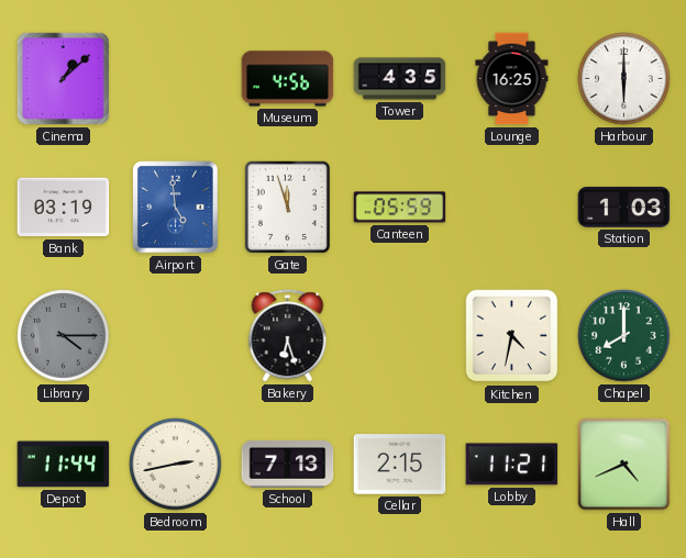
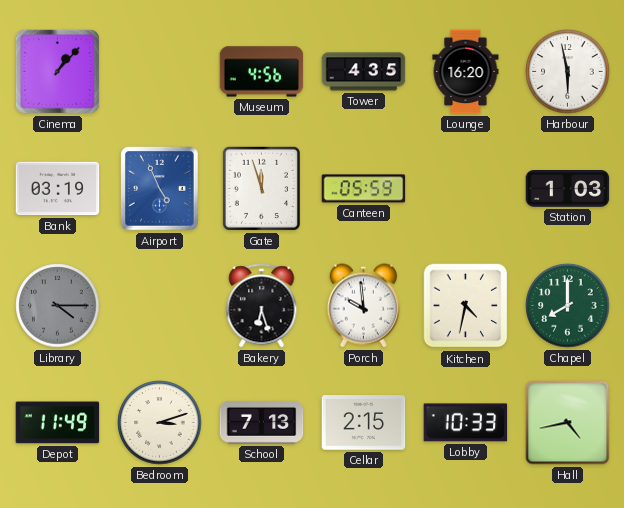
Cinema: 1:08 -> 1:07
Lounge: 16:25 -> 16:20
Harbour: 6:00 -> 5:58
Airport: 4:59 -> 4:56
Porch: none -> 9:59
Depot: 11:44 -> 11:49
Bedroom: 2:43 -> 3:12
Lobby: 11:21 -> 10:33
Hall: 4:41 -> 4:43
